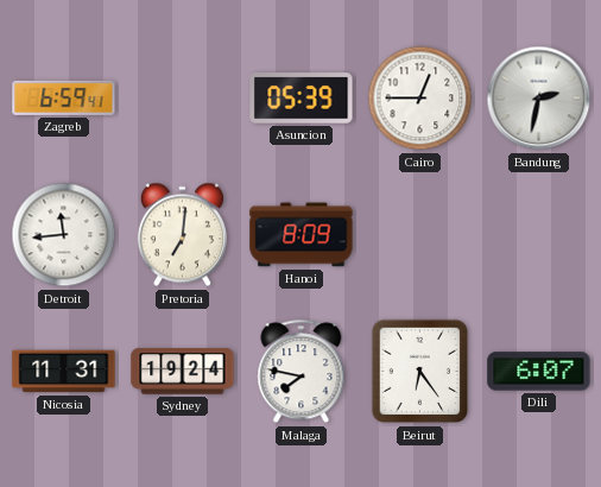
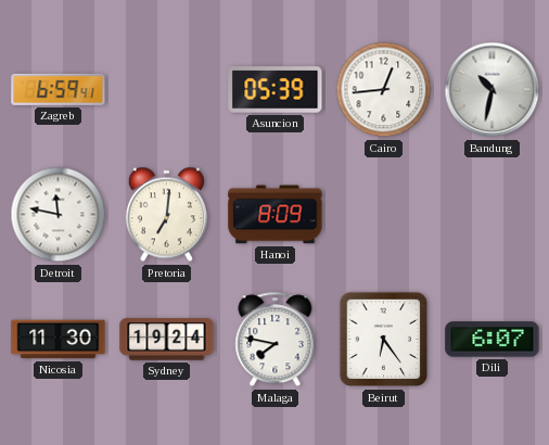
Cairo: 12:45 -> 12:44
Bandung: 2:32 -> 10:32
Detroit: 11:44 -> 11:47
Nicosia: 11:31 -> 11:30
